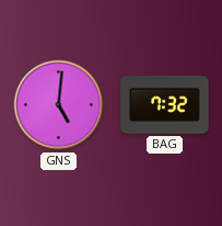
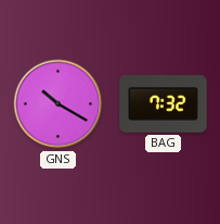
GNS: 5:01 -> 10:20
